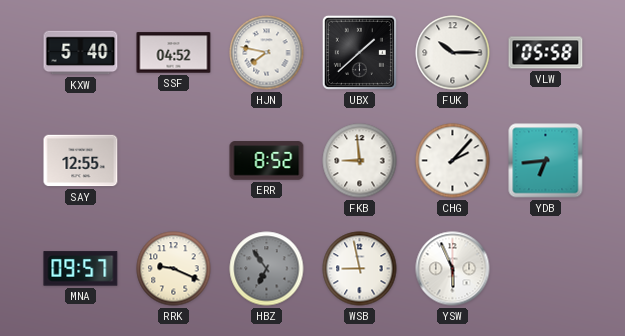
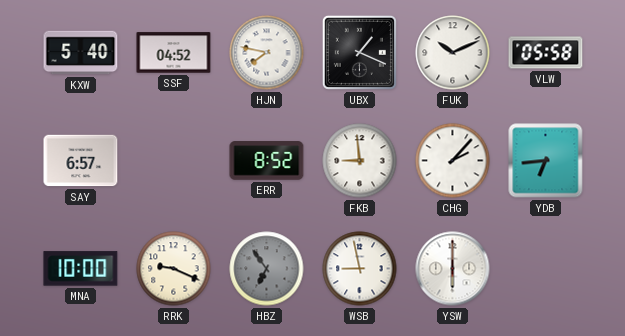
UBX: 1:38 -> 1:19
FUK: 10:15 -> 10:11
SAY: 12:55 -> 6:57
MNA: 09:57 -> 10:00
YSW: 5:56 -> 6:00
